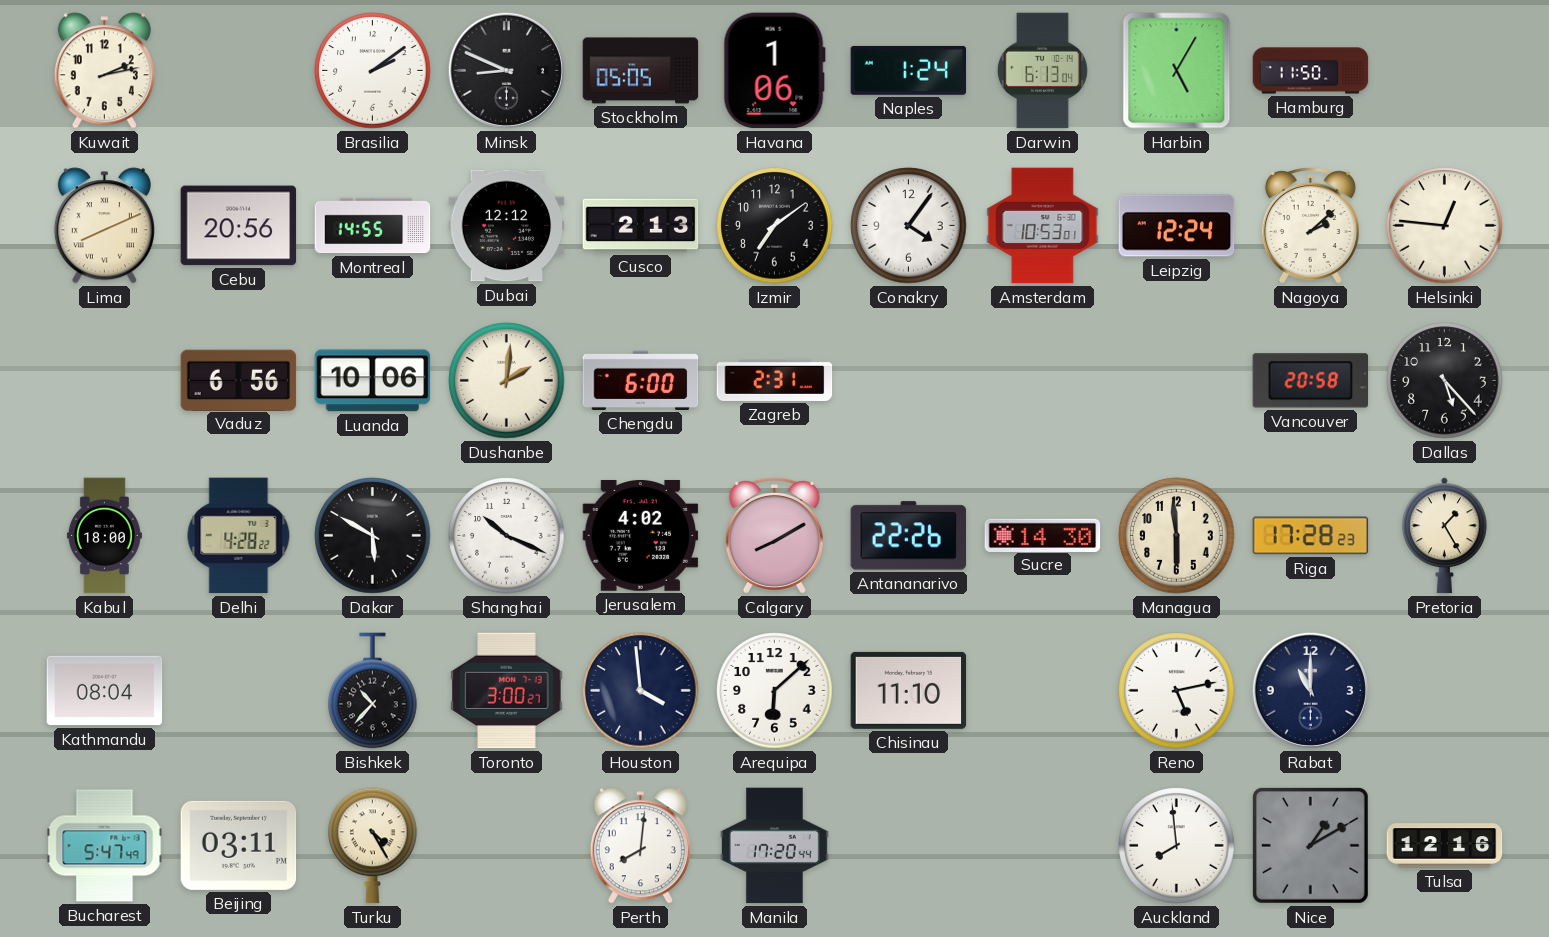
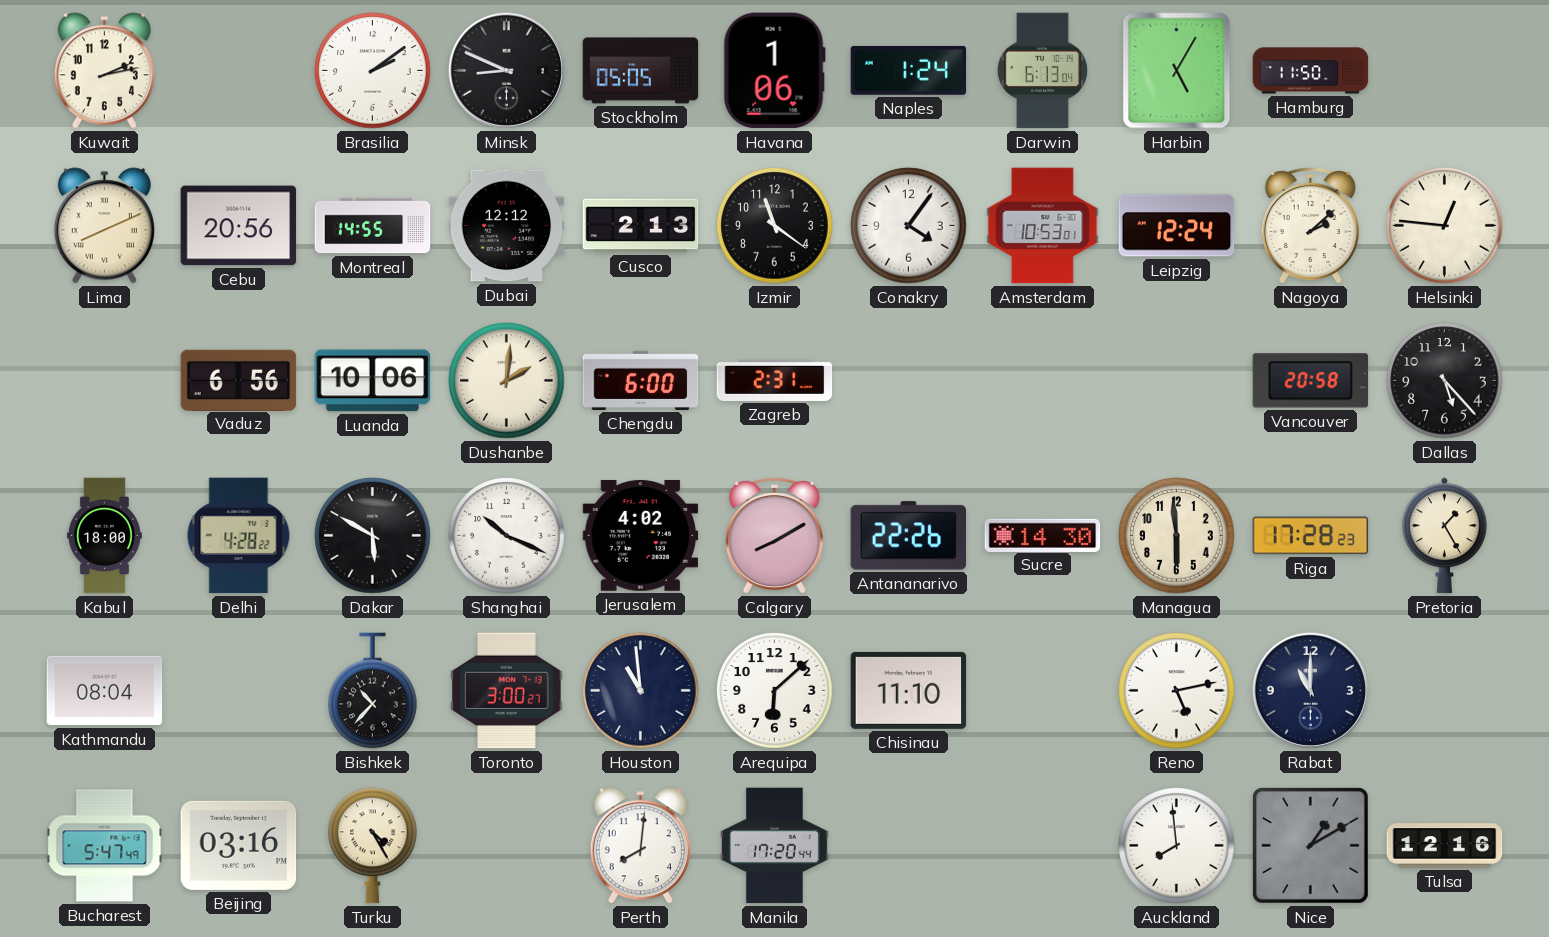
Izmir: 7:09 -> 11:21
Houston: 3:59 -> 10:59
Beijing: 03:11 -> 03:16
